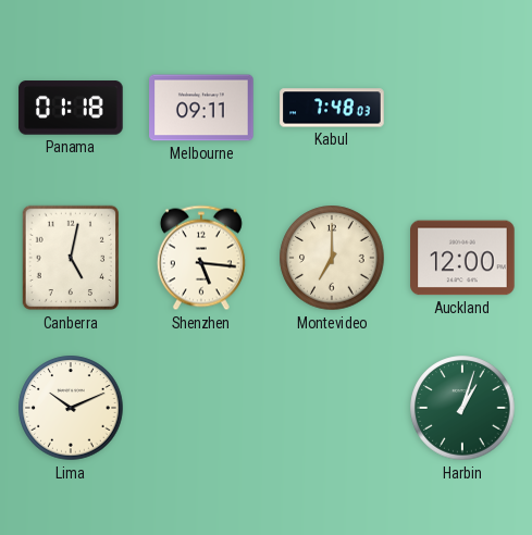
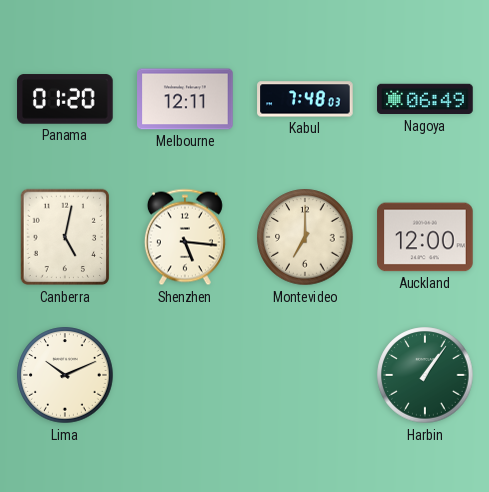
Panama: 01:18 -> 01:20
Melbourne: 09:11 -> 12:11
Nagoya: none -> 06:49
Harbin: 1:03 -> 1:06
